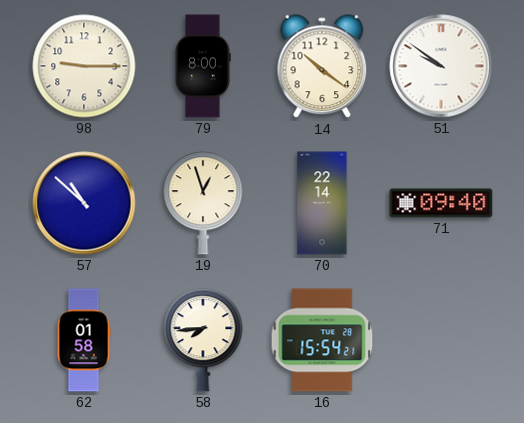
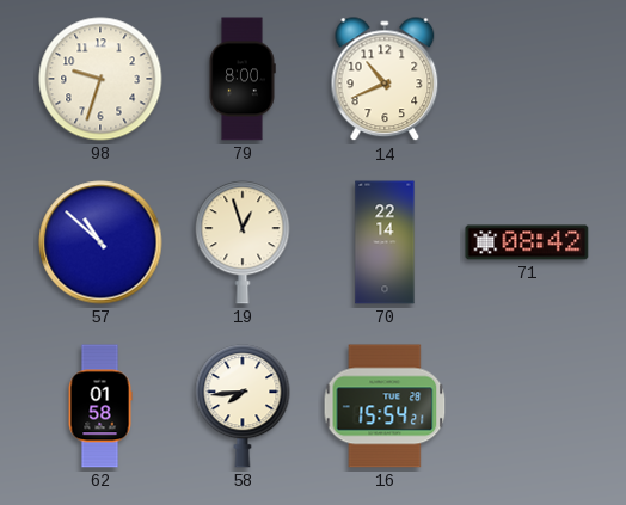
98: 9:15 -> 9:33
14: 10:21 -> 10:41
51: 9:51 -> none
71: 09:40 -> 08:42
